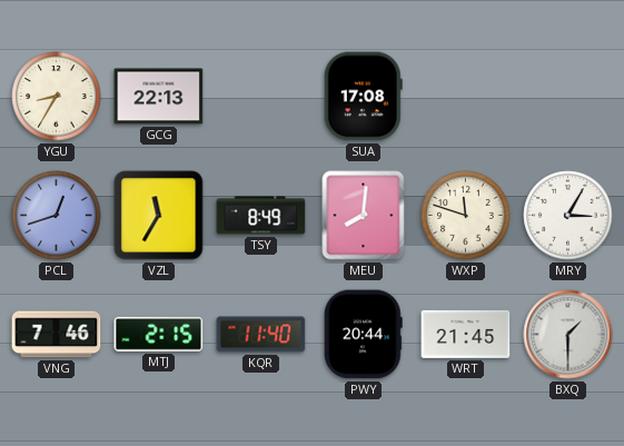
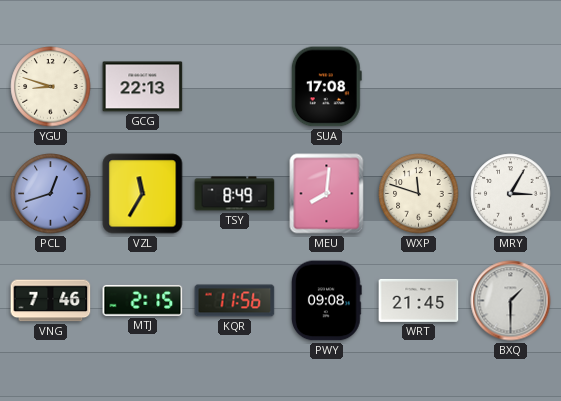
YGU: 8:35 -> 8:48
KQR: 11:40 -> 11:56
PWY: 20:44 -> 09:08
